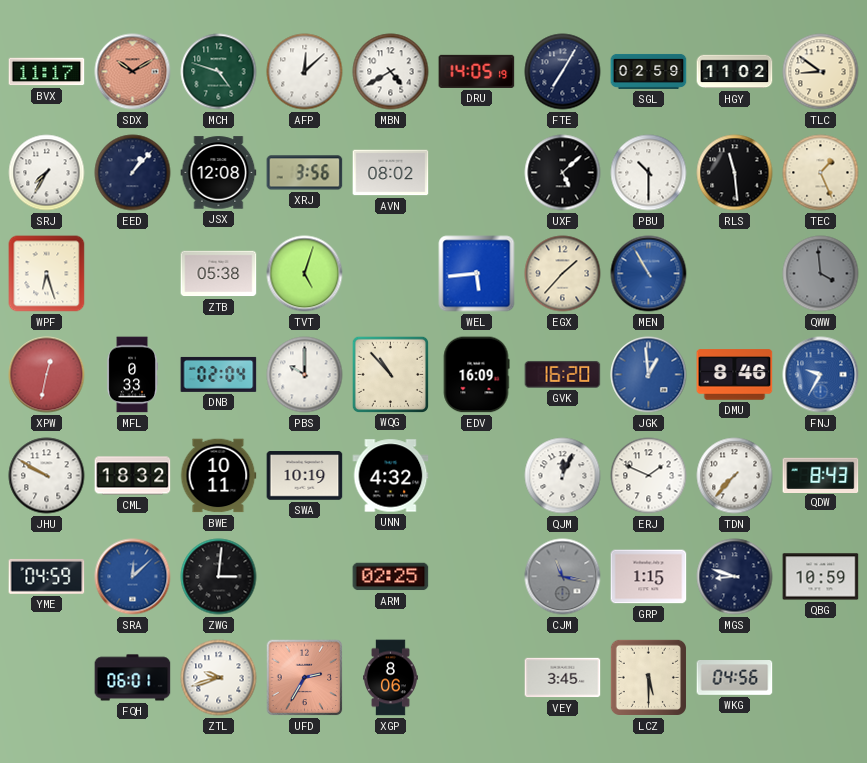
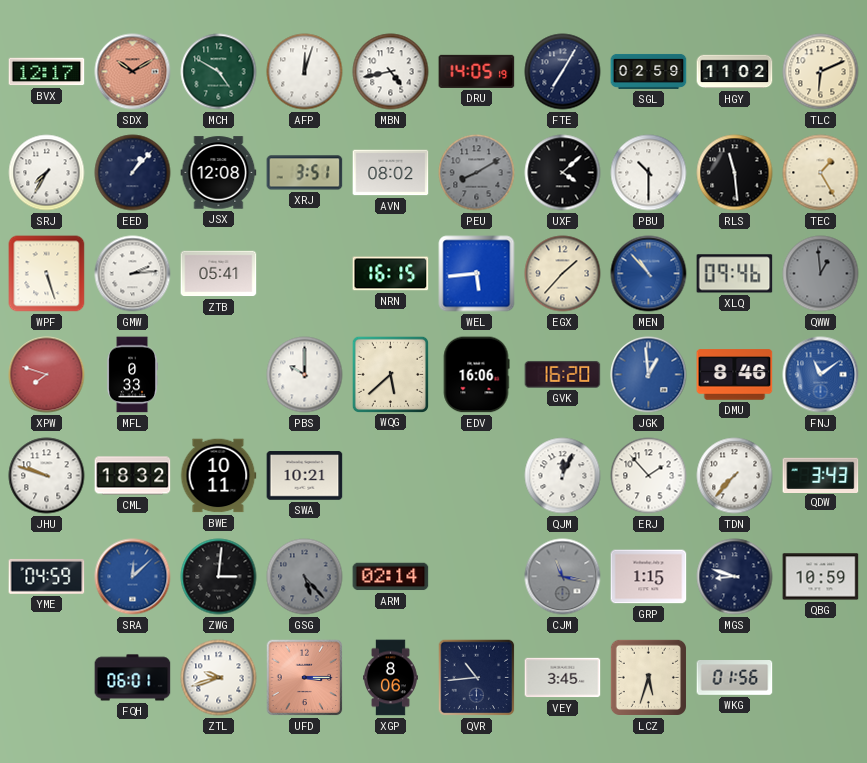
BVX: 11:17 -> 12:17
MCH: 4:48 -> 4:50
AFP: 12:08 -> 12:03
MBN: 4:40 -> 4:43
TLC: 8:51 -> 6:11
XRJ: 3:56 -> 3:51
PEU: none -> 8:10
UXF: 5:08 -> 4:08
TEC: 1:26 -> 1:25
WPF: 6:27 -> 5:27
GMW: none -> 2:14
ZTB: 05:38 -> 05:41
TVT: 5:03 -> none
NRN: none -> 16:15
MEN: 10:55 -> 10:53
XLQ: none -> 09:46
QWW: 3:59 -> 12:59
XPW: 12:32 -> 7:48
DNB: 02:04 -> none
WQG: 10:53 -> 5:38
EDV: 16:09 -> 16:06
FNJ: 9:35 -> 11:09
JHU: 9:50 -> 9:48
SWA: 10:19 -> 10:21
UNN: 4:32 -> none
ERJ: 1:49 -> 1:53
QDW: 8:43 -> 3:43
GSG: none -> 5:23
ARM: 02:25 -> 02:14
UFD: 2:35 -> 3:15
QVR: none -> 10:44
LCZ: 5:30 -> 5:33
WKG: 04:56 -> 01:56
